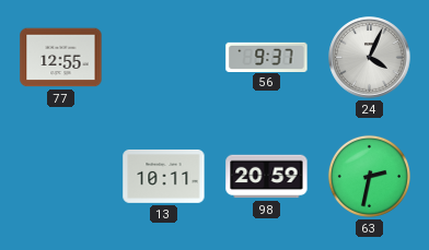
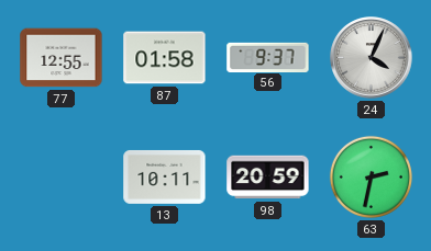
87: none -> 01:58
